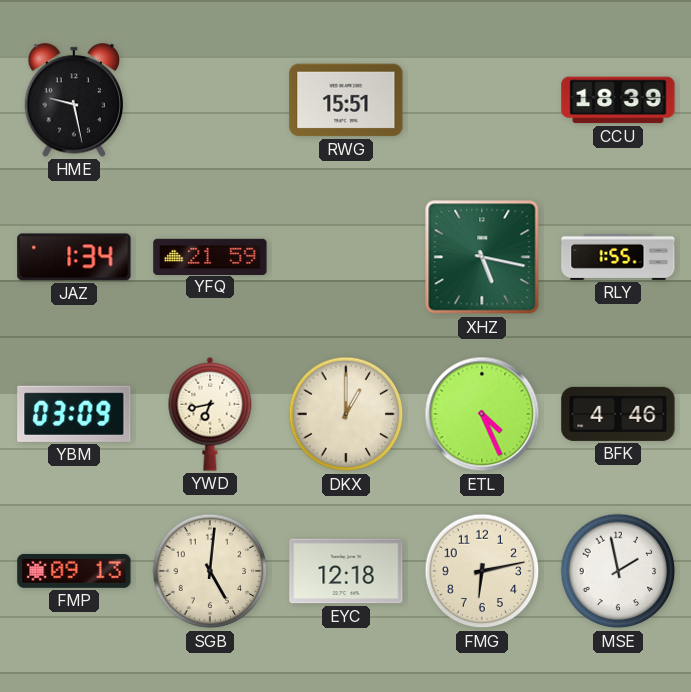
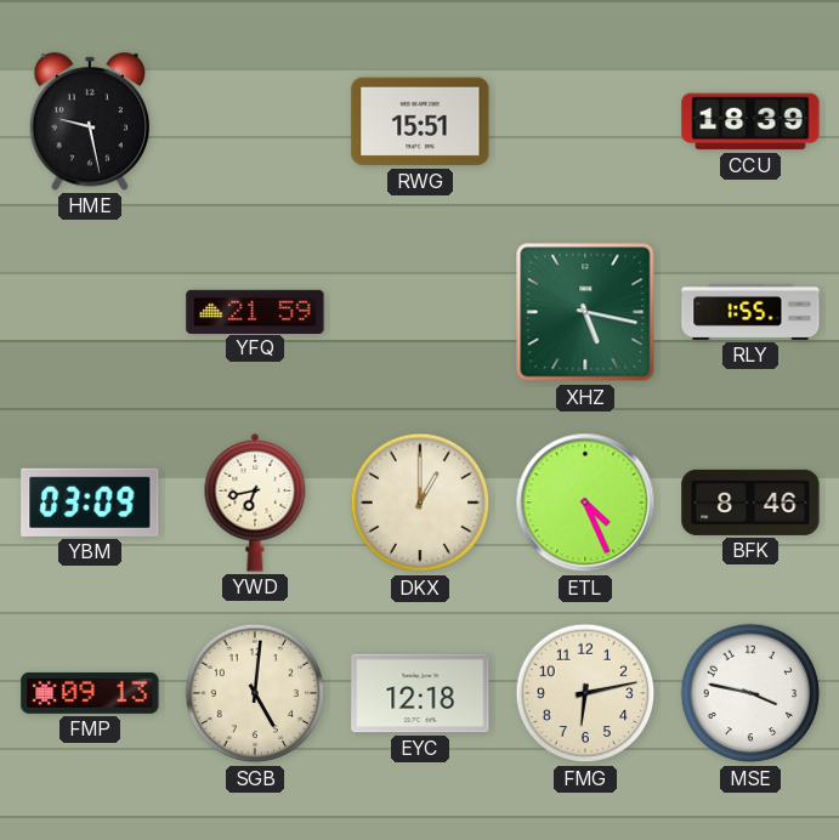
JAZ: 1:34 -> none
BFK: 4:46 -> 8:46
MSE: 1:58 -> 3:47
